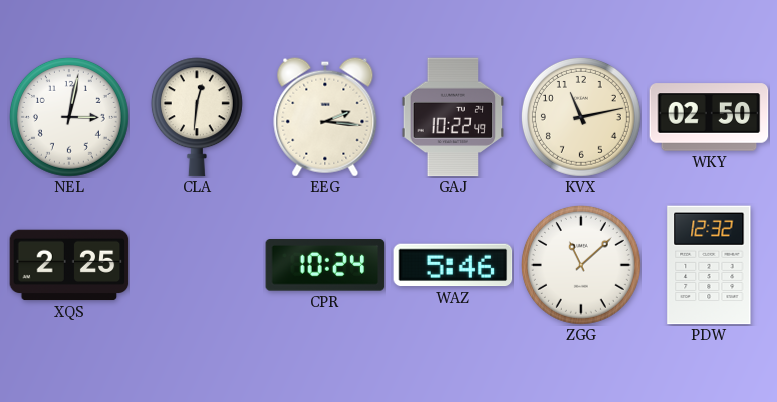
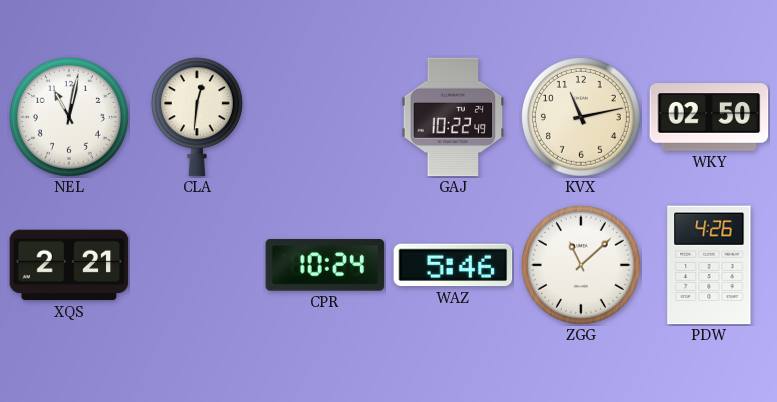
NEL: 3:02 -> 11:02
EEG: 2:16 -> none
XQS: 2:25 -> 2:21
PDW: 12:32 -> 4:26
